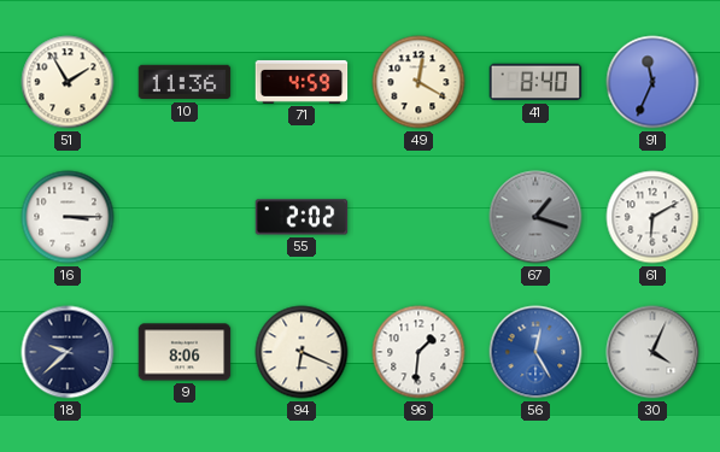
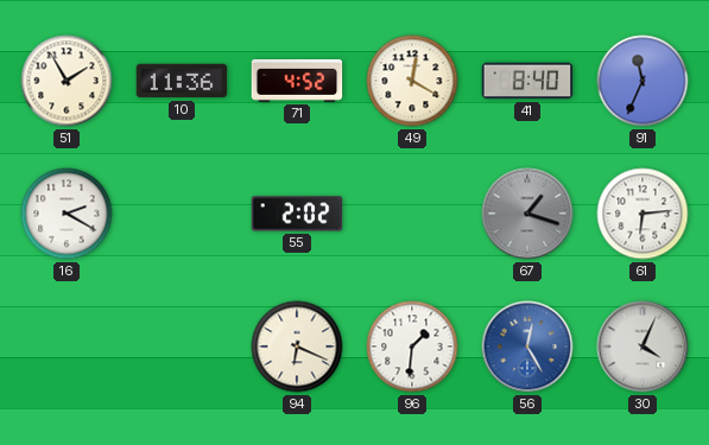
71: 4:59 -> 4:52
16: 3:15 -> 2:20
61: 6:10 -> 6:14
18: 9:38 -> none
9: 8:06 -> none
